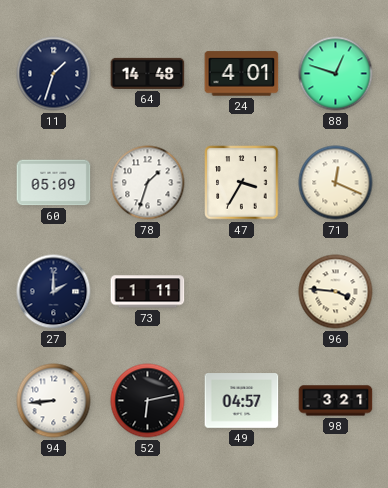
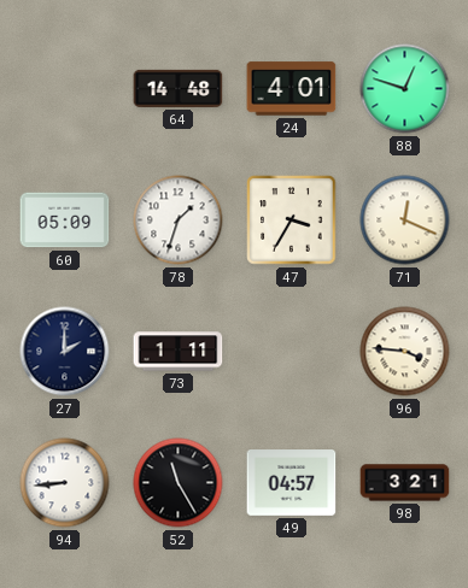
11: 1:33 -> none
52: 6:13 -> 11:25
